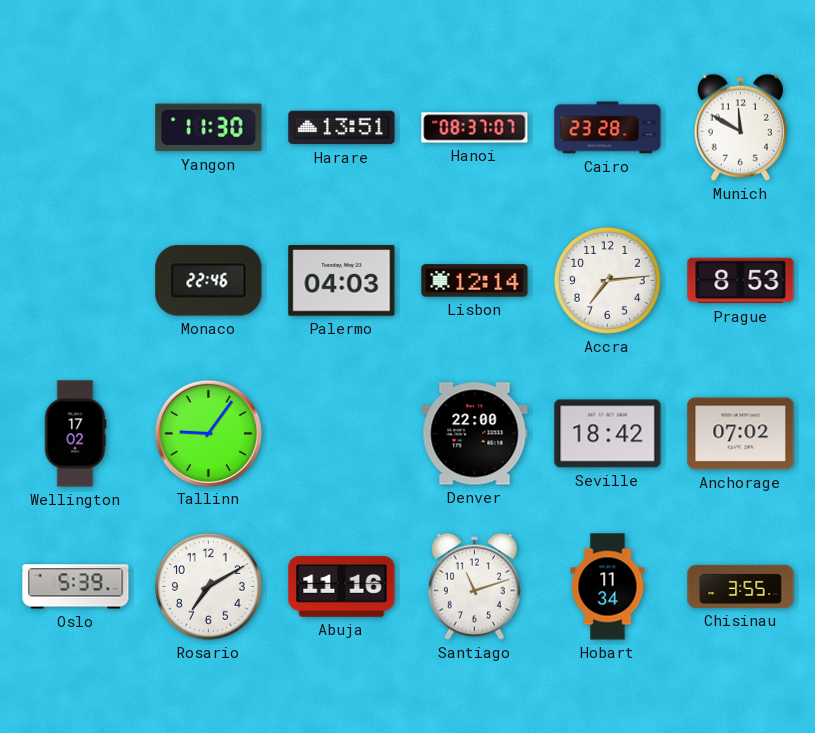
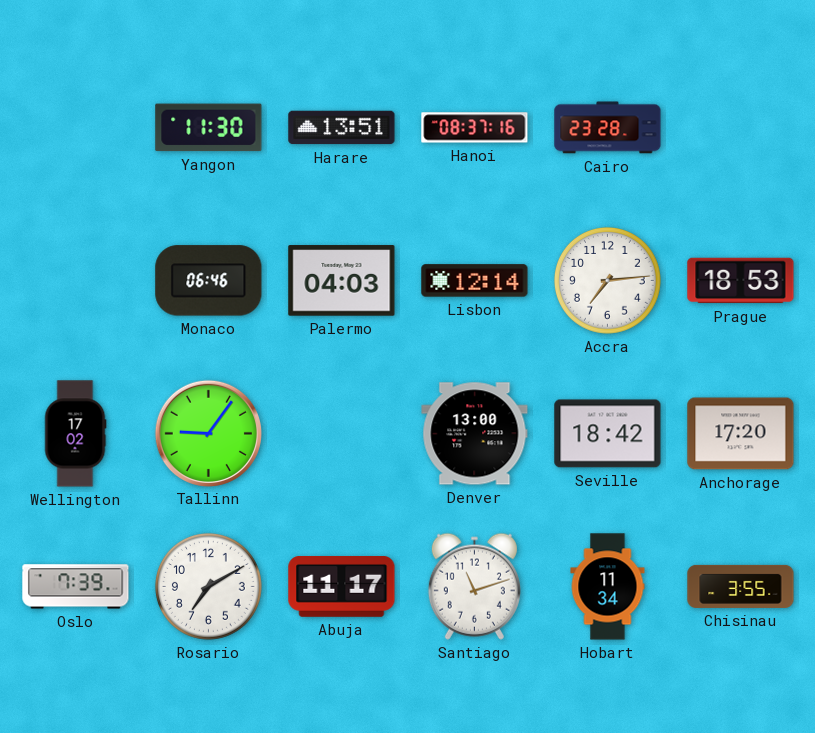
Hanoi: 08:37:07 -> 08:37:16
Munich: 11:50 -> none
Monaco: 22:46 -> 06:46
Prague: 8:53 -> 18:53
Denver: 22:00 -> 13:00
Anchorage: 07:02 -> 17:20
Oslo: 5:39 -> 7:39
Abuja: 11:16 -> 11:17
